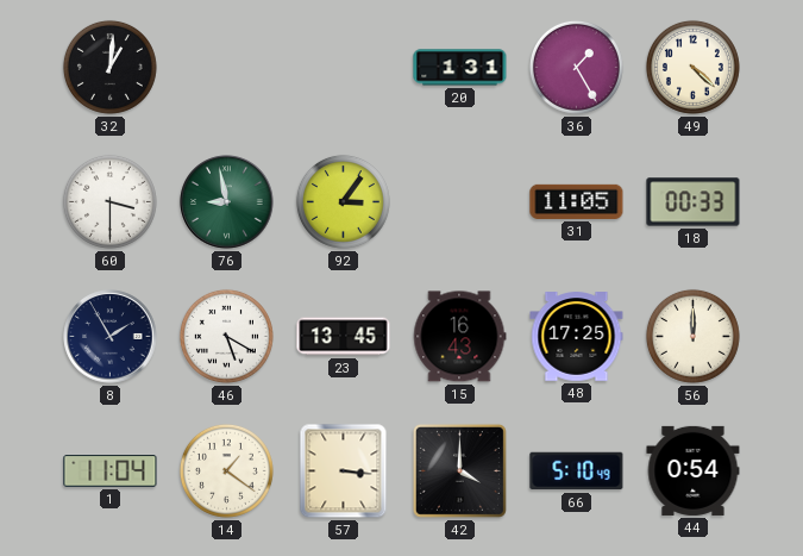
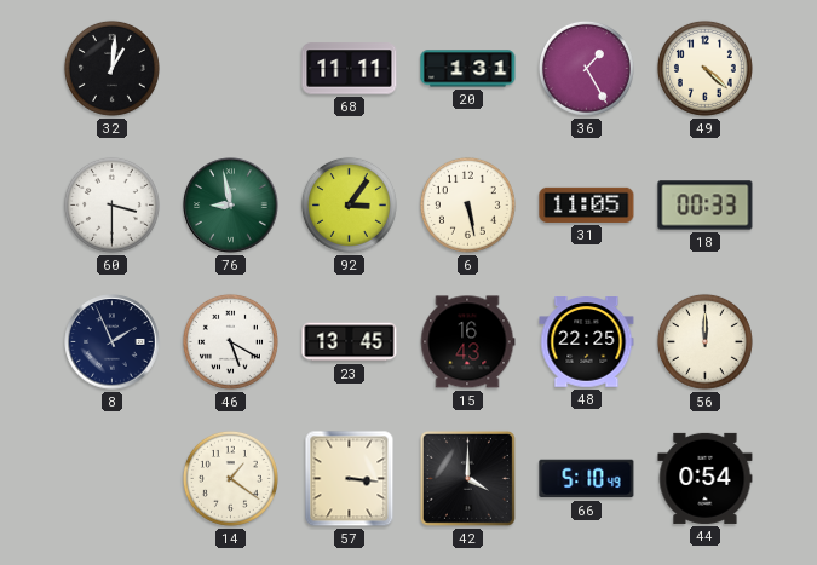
68: none -> 11:11
6: none -> 5:28
8: 1:55 -> 1:56
48: 17:25 -> 22:25
1: 11:04 -> none
